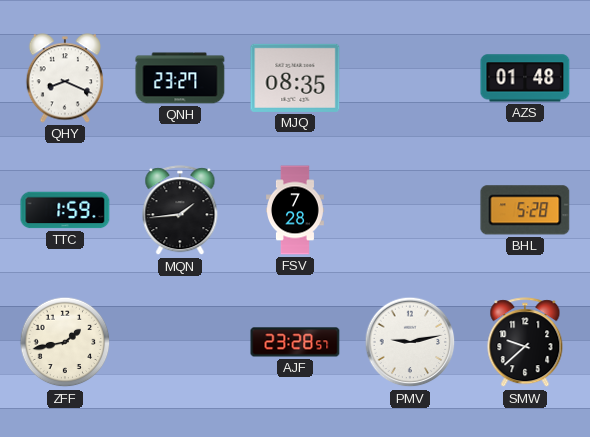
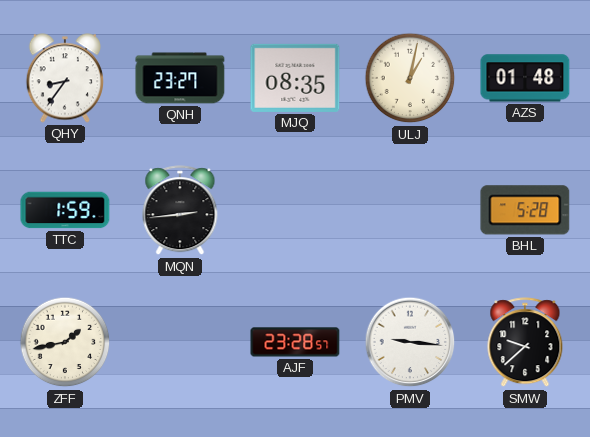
QHY: 8:19 -> 8:36
ULJ: none -> 1:02
MQN: 1:44 -> 2:44
FSV: 7:28 -> none
PMV: 9:13 -> 9:16
